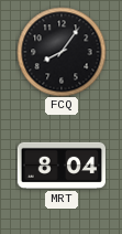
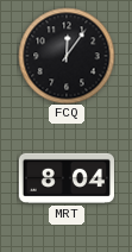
FCQ: 8:06 -> 12:06
